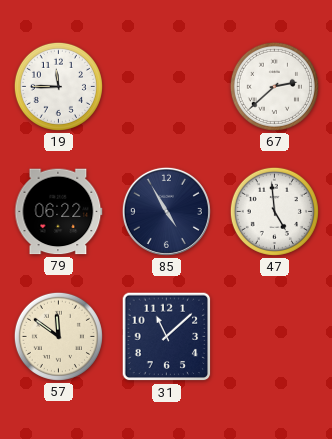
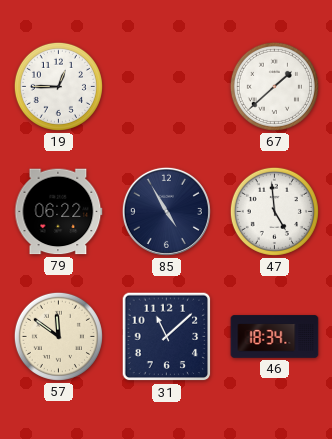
19: 11:45 -> 12:45
67: 2:38 -> 1:38
46: none -> 18:34
